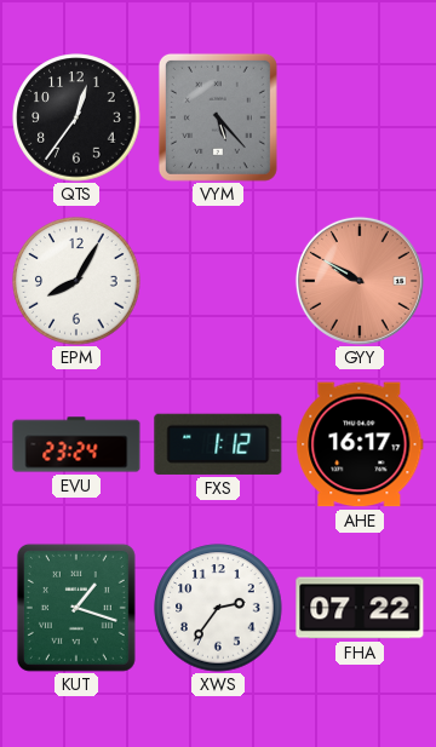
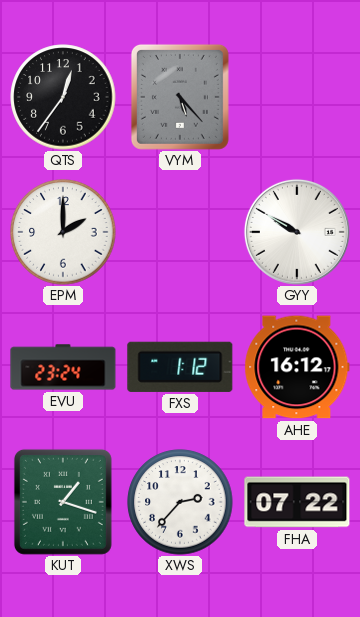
EPM: 8:05 -> 2:00
GYY dial: salmon -> white
AHE: 16:17 -> 16:12
XWS: 2:36 -> 2:37
